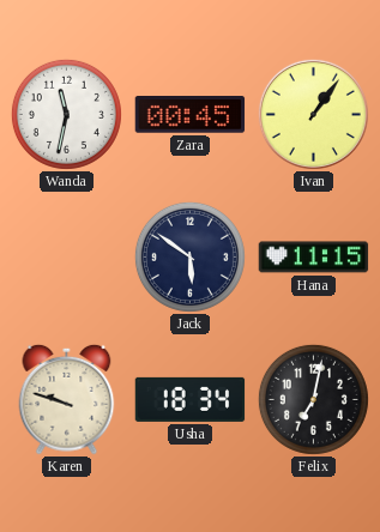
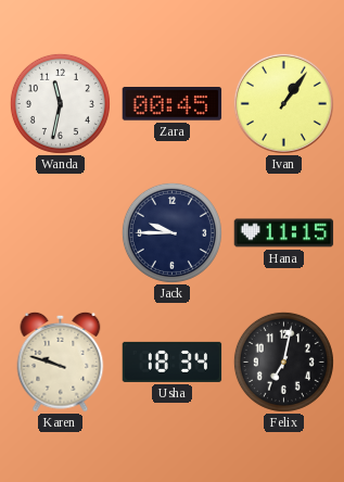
Jack: 5:51 -> 9:45
